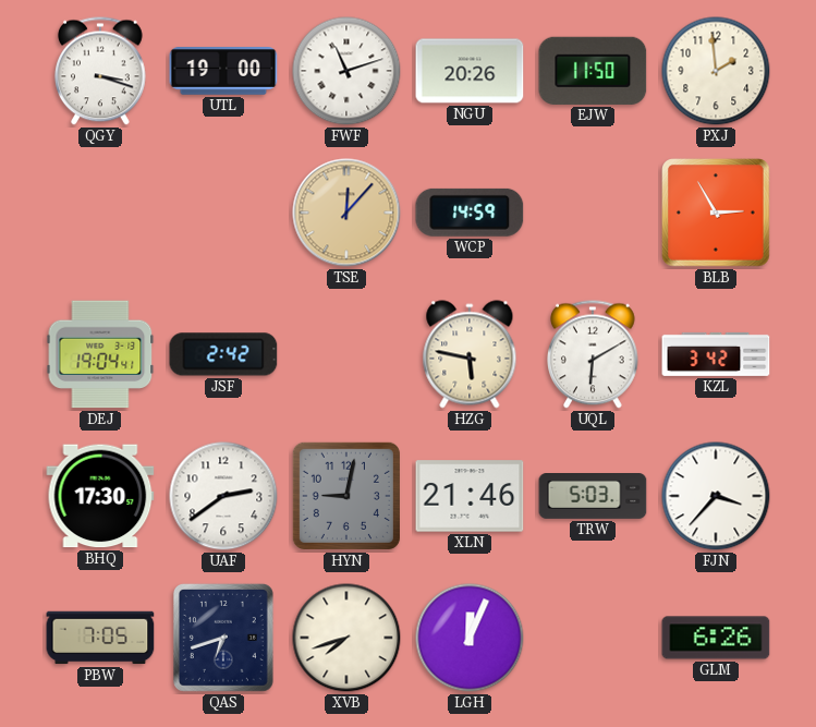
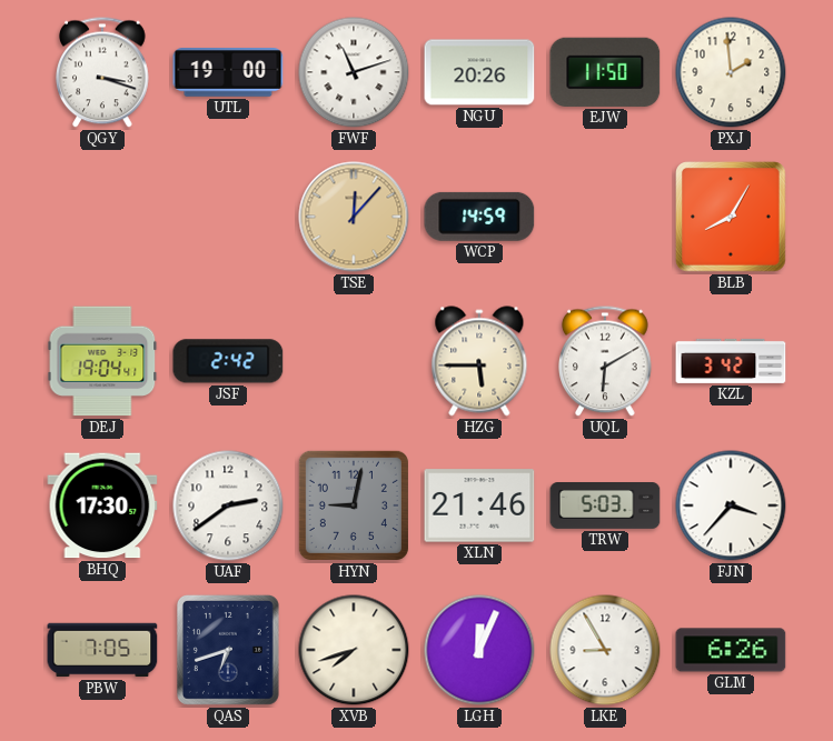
BLB: 2:55 -> 8:05
HZG: 5:47 -> 5:45
LKE: none -> 8:55
